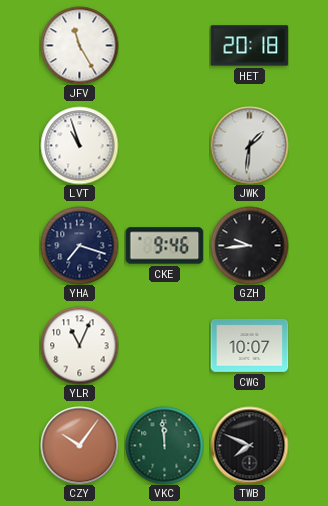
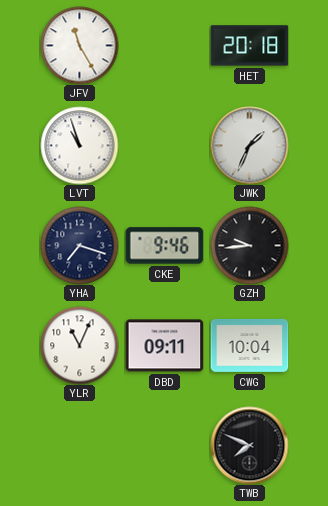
JWK: 1:31 -> 1:34
DBD: none -> 09:11
CWG: 10:07 -> 10:04
CZY: 10:06 -> none
VKC: 11:59 -> none
